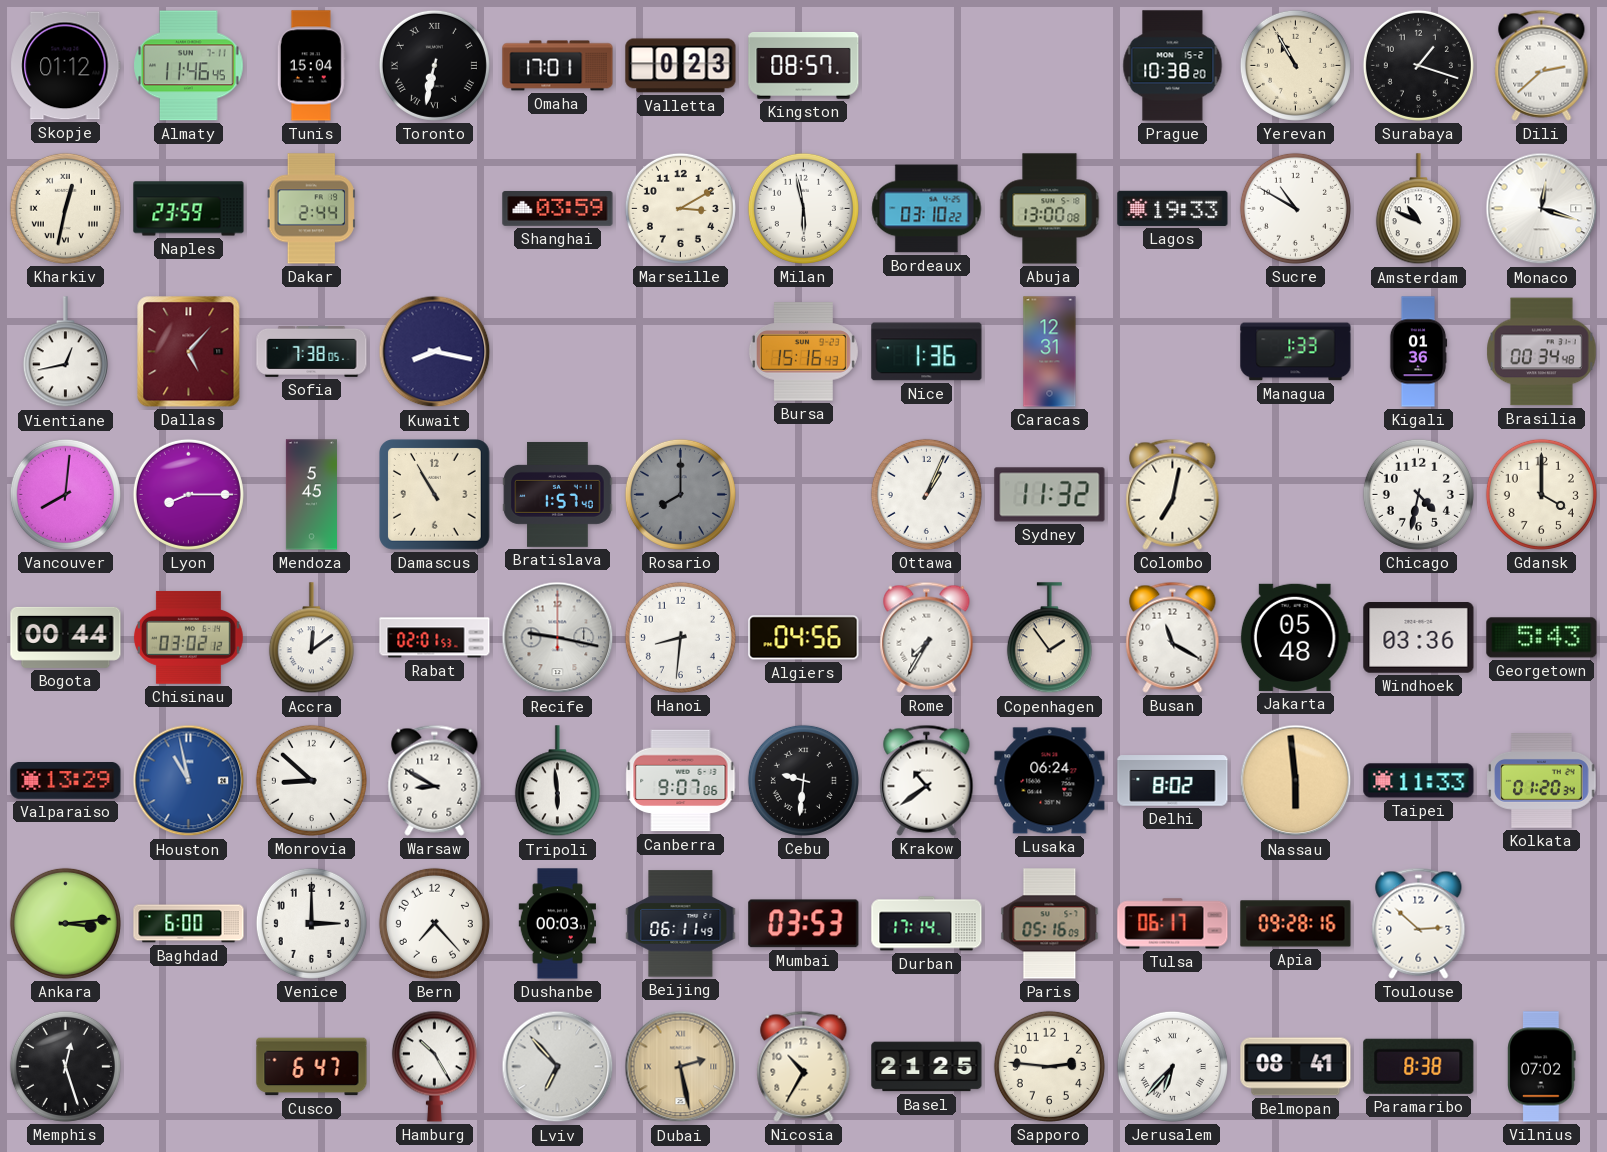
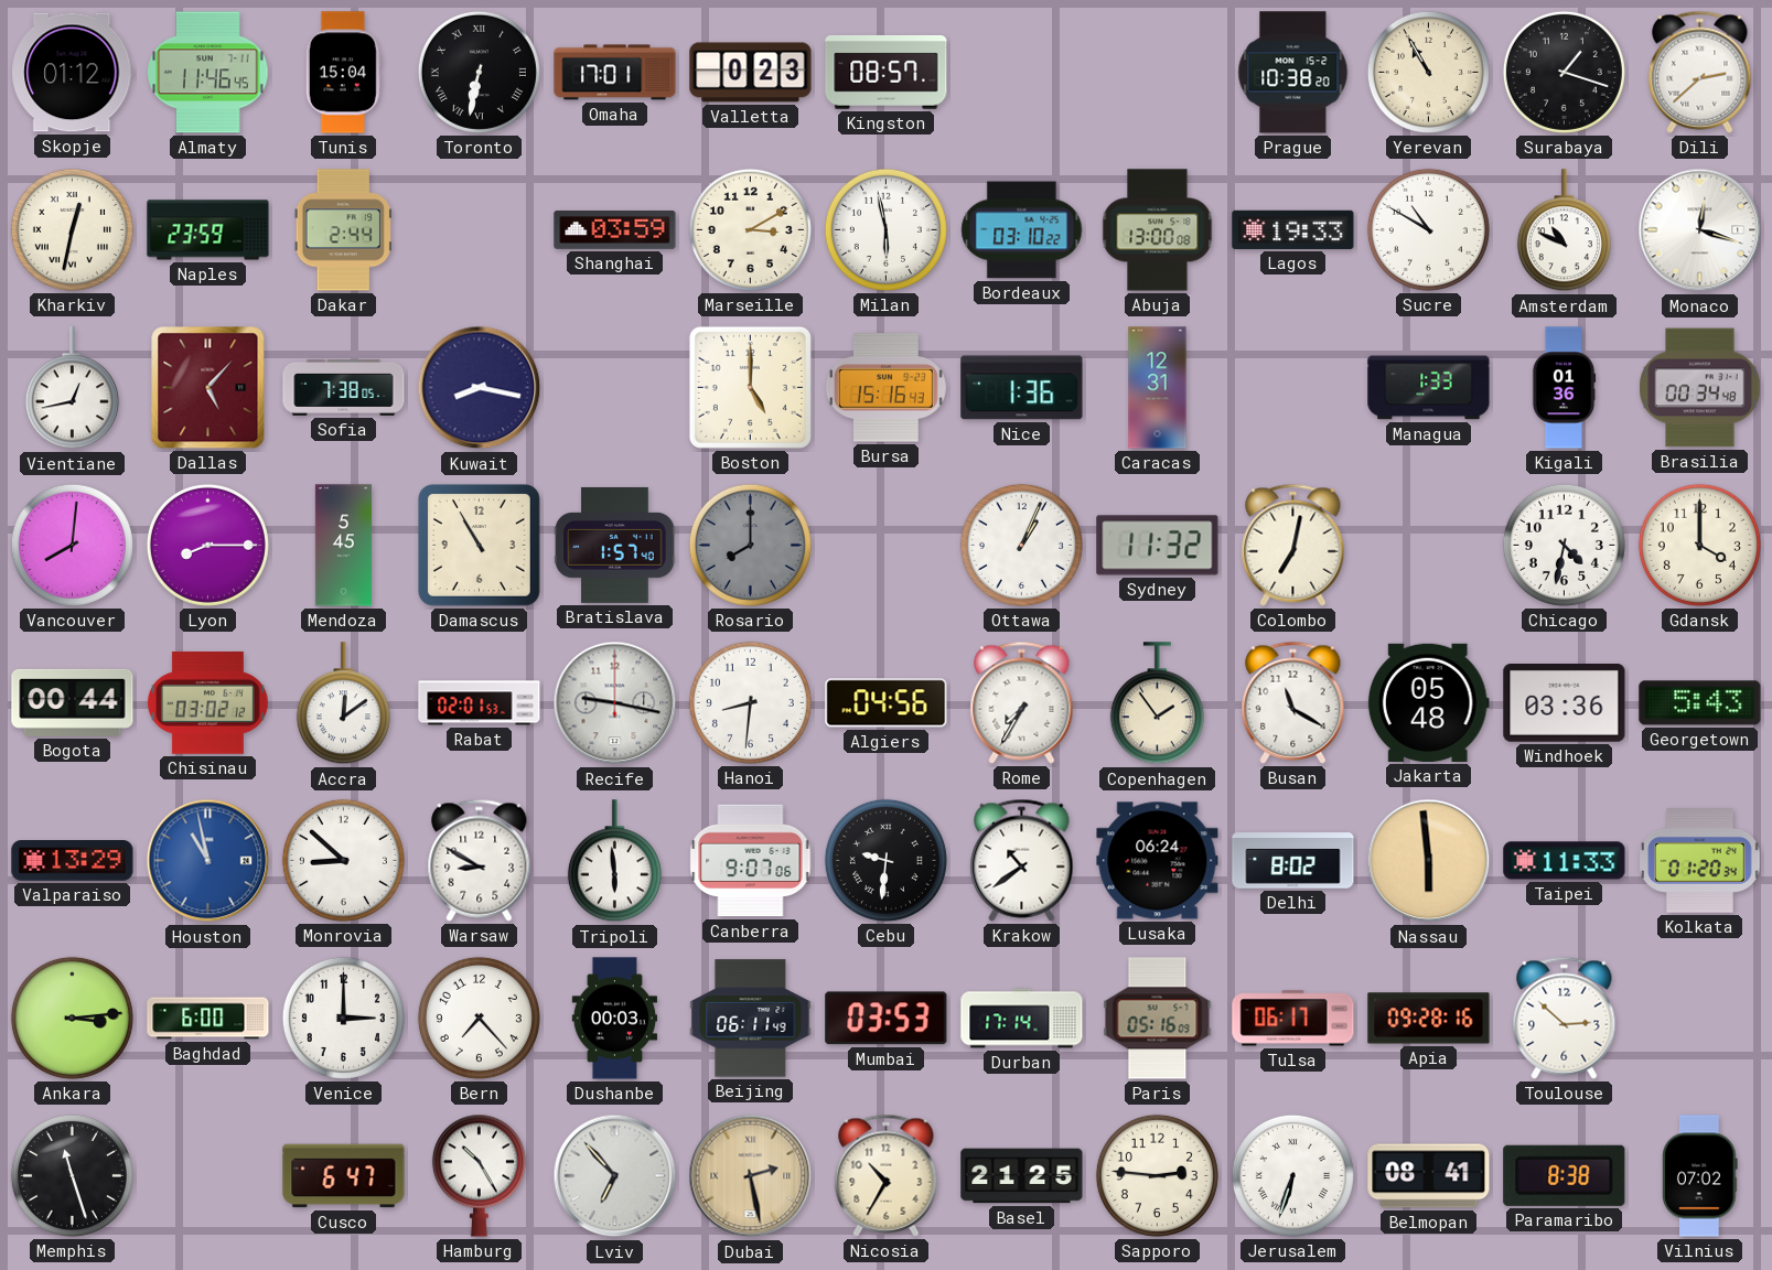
Boston: none -> 5:00
Memphis: 12:27 -> 11:27
Jerusalem: 6:37 -> 6:33
